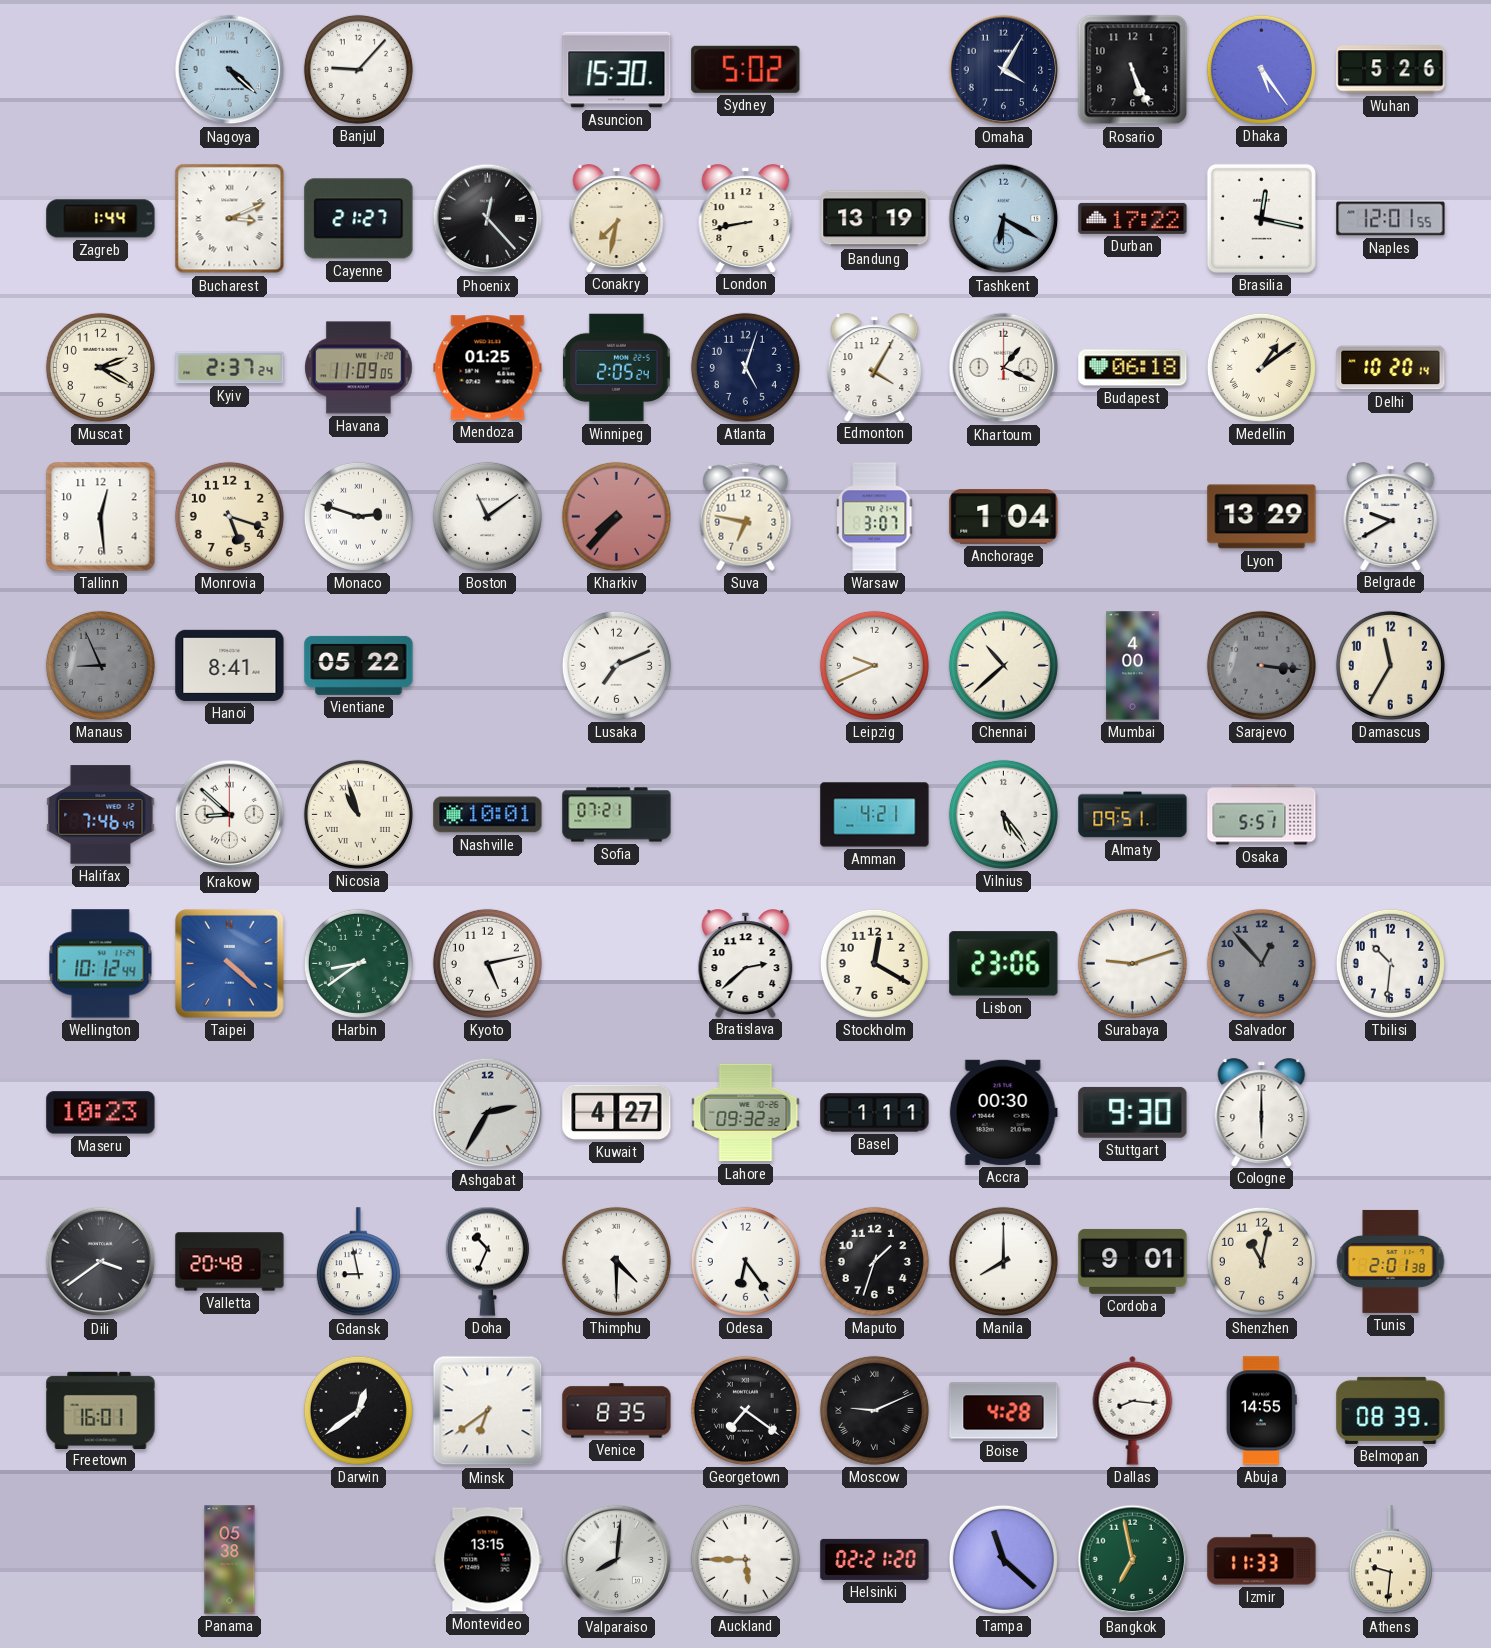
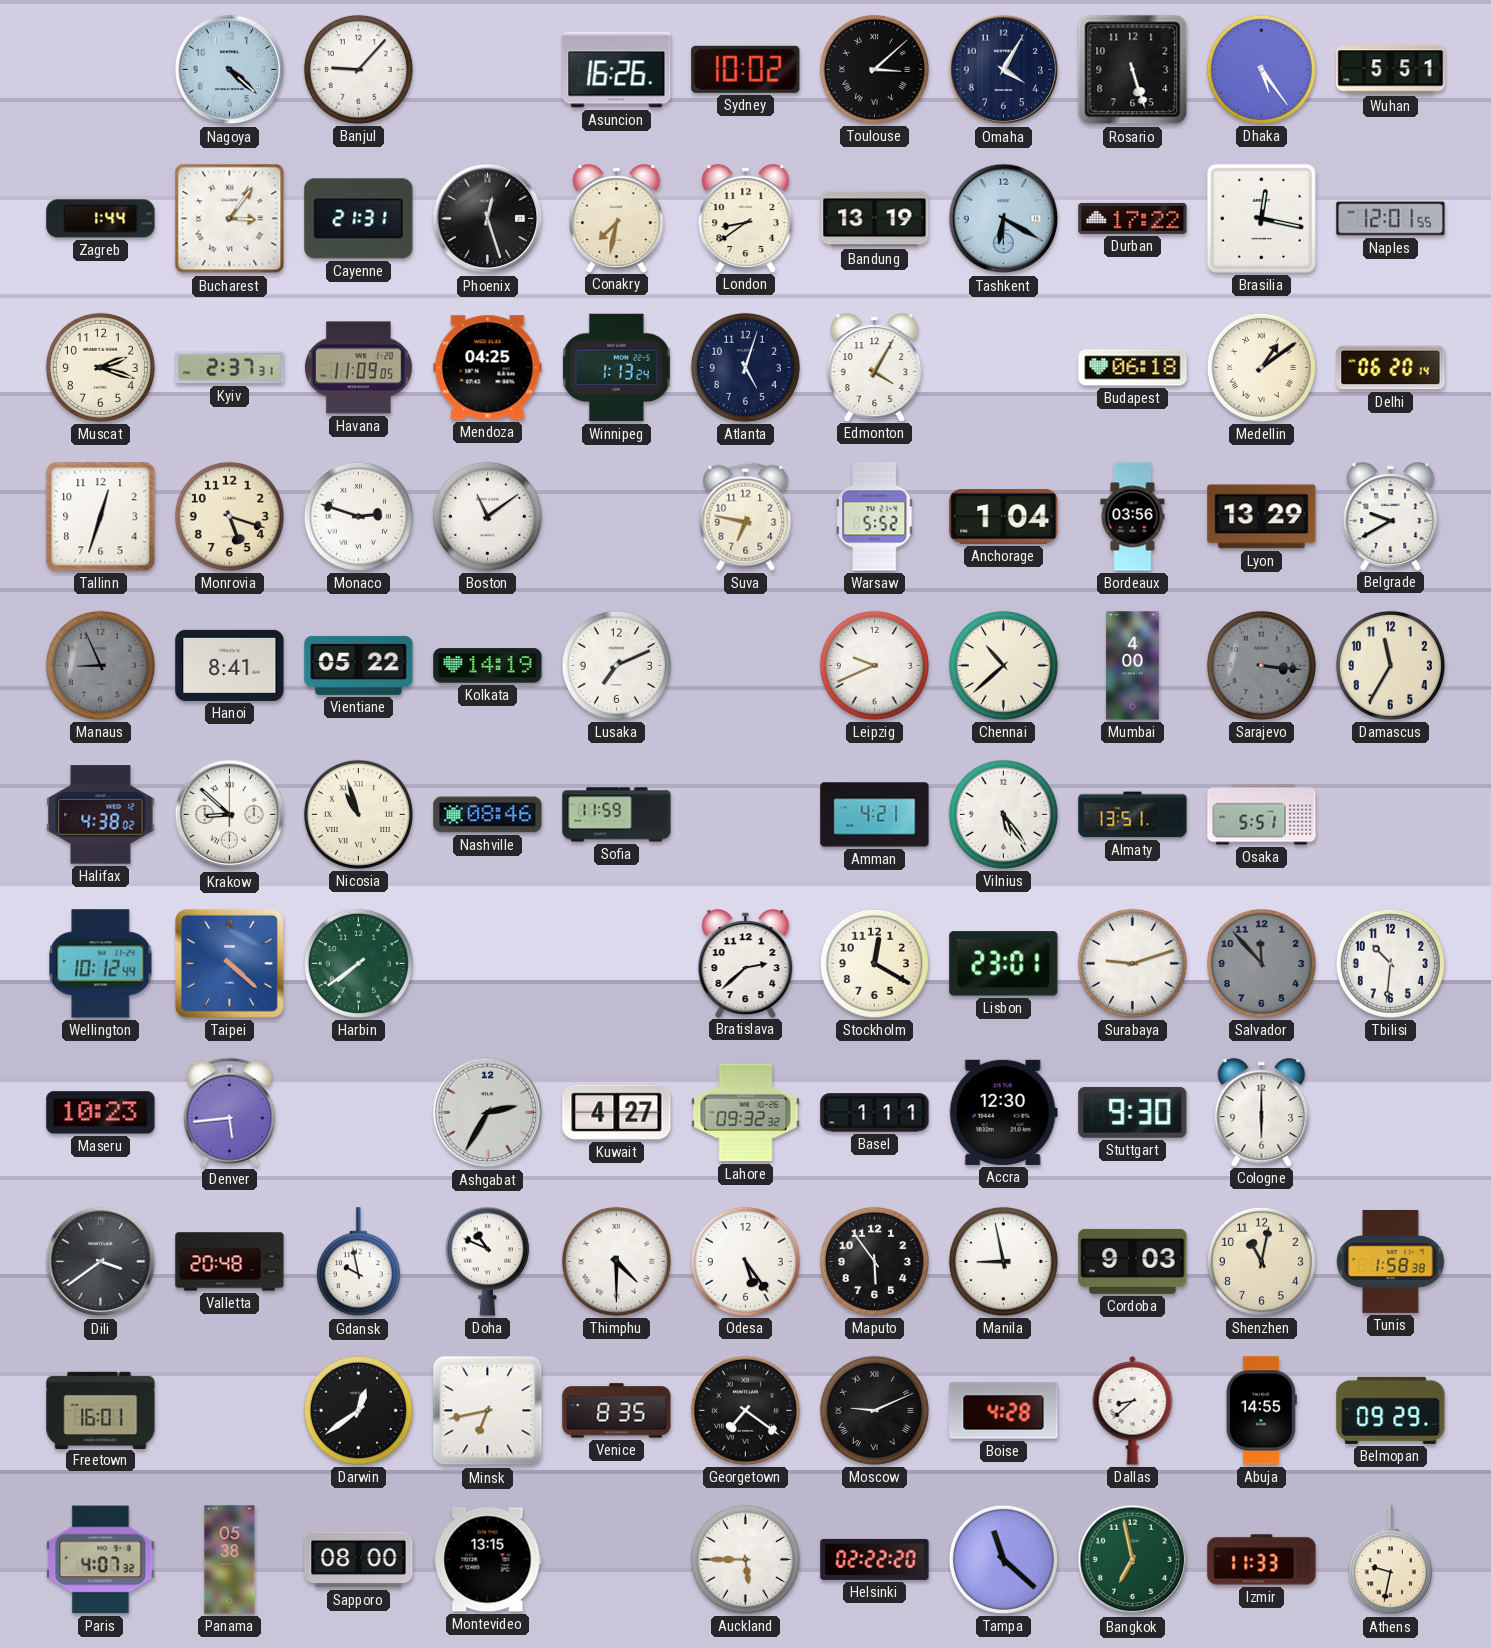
Asuncion: 15:30 -> 16:26
Sydney: 5:02 -> 10:02
Toulouse: none -> 3:08
Rosario: 5:26 -> 5:27
Wuhan: 5:26 -> 5:51
Bucharest: 3:11 -> 3:06
Cayenne: 21:27 -> 21:31
Phoenix: 12:23 -> 12:27
London: 8:43 -> 8:39
Muscat: 2:20 -> 2:18
Kyiv: 2:37:24 -> 2:37:31
Mendoza: 01:25 -> 04:25
Winnipeg: 2:05 -> 1:13
Khartoum: 1:19 -> none
Delhi: 10:20 -> 06:20
Tallinn: 12:29 -> 12:33
Kharkiv: 7:37 -> none
Warsaw: 3:07 -> 5:52
Bordeaux: none -> 03:56
Kolkata: none -> 14:19
Halifax: 7:46 -> 4:38
Nashville: 10:01 -> 08:46
Sofia: 07:21 -> 11:59
Almaty: 09:51 -> 13:51
Harbin: 8:39 -> 7:39
Kyoto: 5:13 -> none
Lisbon: 23:06 -> 23:01
Salvador: 12:53 -> 11:53
Denver: none -> 5:44
Accra: 00:30 -> 12:30
Gdansk: 8:58 -> 9:58
Doha: 10:34 -> 10:49
Odesa: 6:24 -> 5:24
Maputo: 1:33 -> 5:54
Manila: 8:00 -> 8:58
Cordoba: 9:01 -> 9:03
Tunis: 2:01 -> 1:58
Minsk: 6:39 -> 6:43
Dallas: 8:16 -> 8:38
Belmopan: 08:39 -> 09:29
Paris: none -> 4:07
Sapporo: none -> 08:00
Valparaiso: 8:01 -> none
Helsinki: 02:21 -> 02:22
Athens: 9:31 -> 9:32
